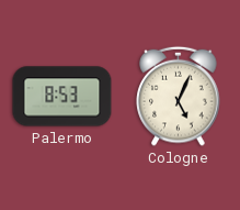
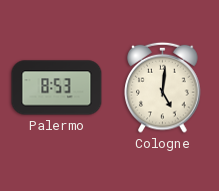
Cologne: 5:04 -> 5:01
